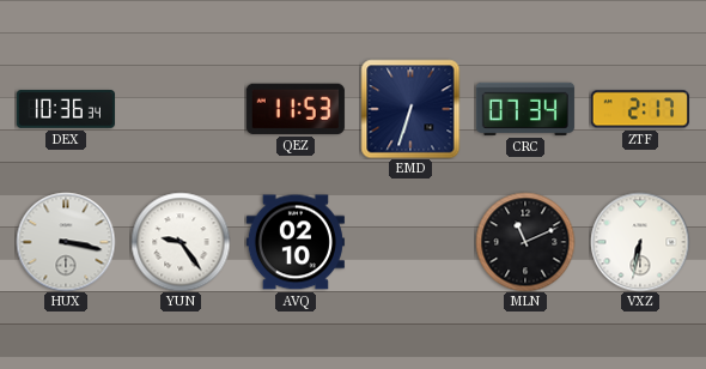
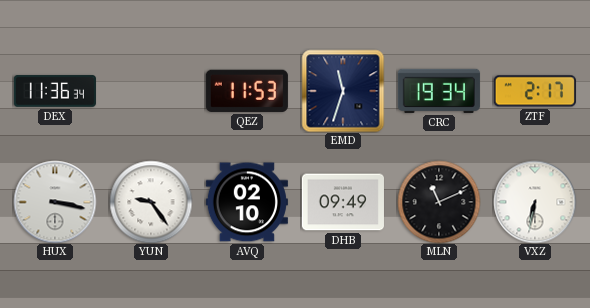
DEX: 10:36 -> 11:36
EMD: 6:33 -> 11:33
CRC: 07:34 -> 19:34
DHB: none -> 09:49
